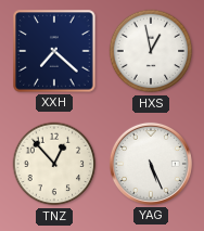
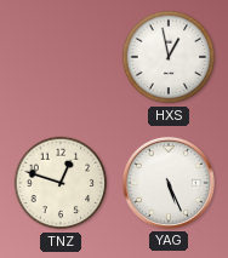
XXH: 7:22 -> none
TNZ: 12:53 -> 12:48
